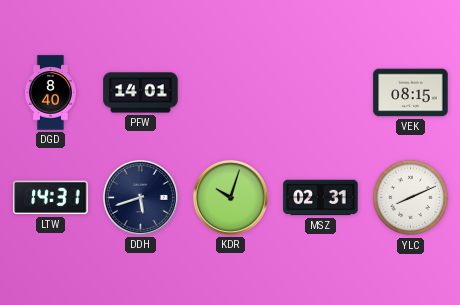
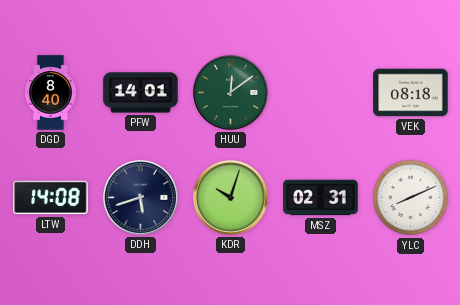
HUU: none -> 12:09
VEK: 08:15 -> 08:18
LTW: 14:31 -> 14:08
